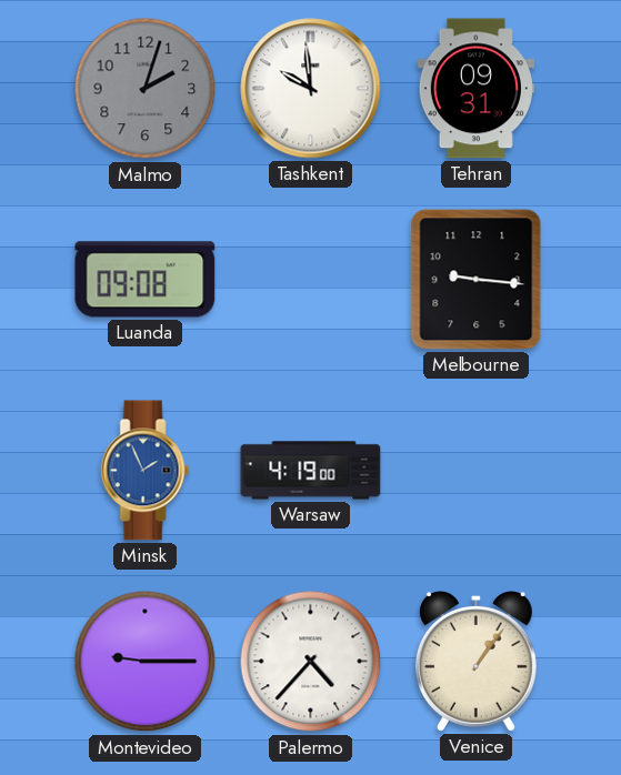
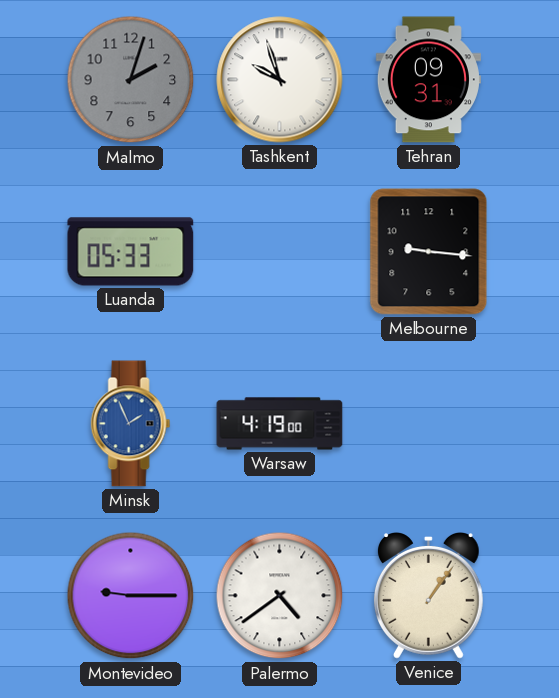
Tashkent: 9:59 -> 9:57
Luanda: 09:08 -> 05:33
Palermo: 4:37 -> 4:39
